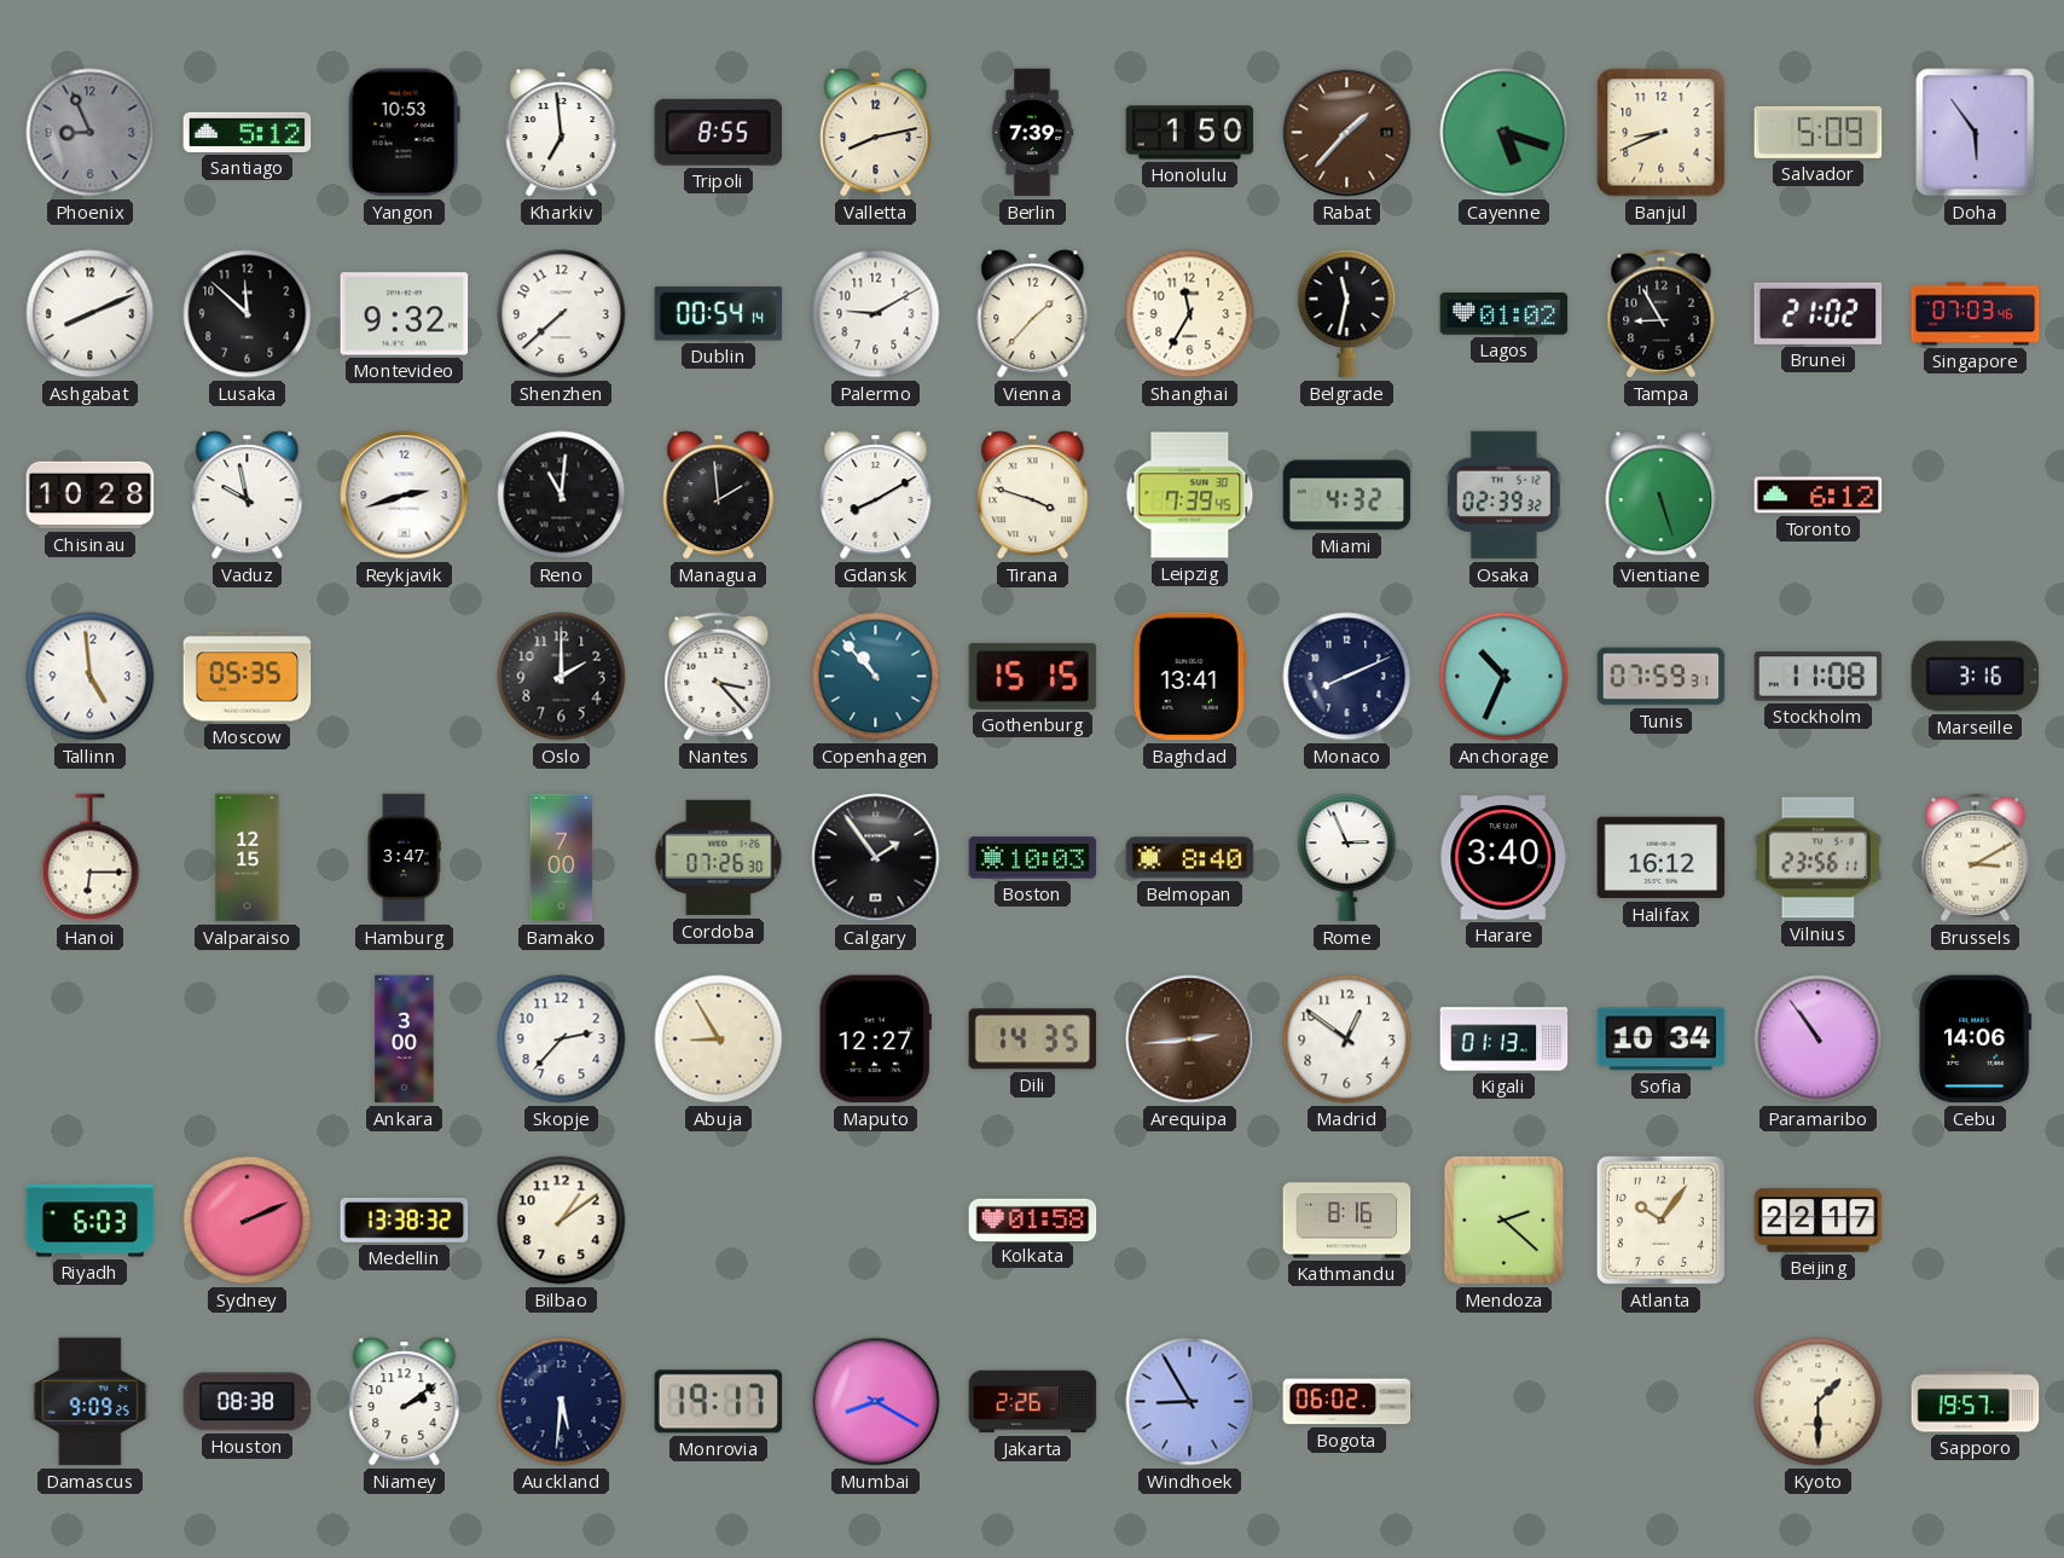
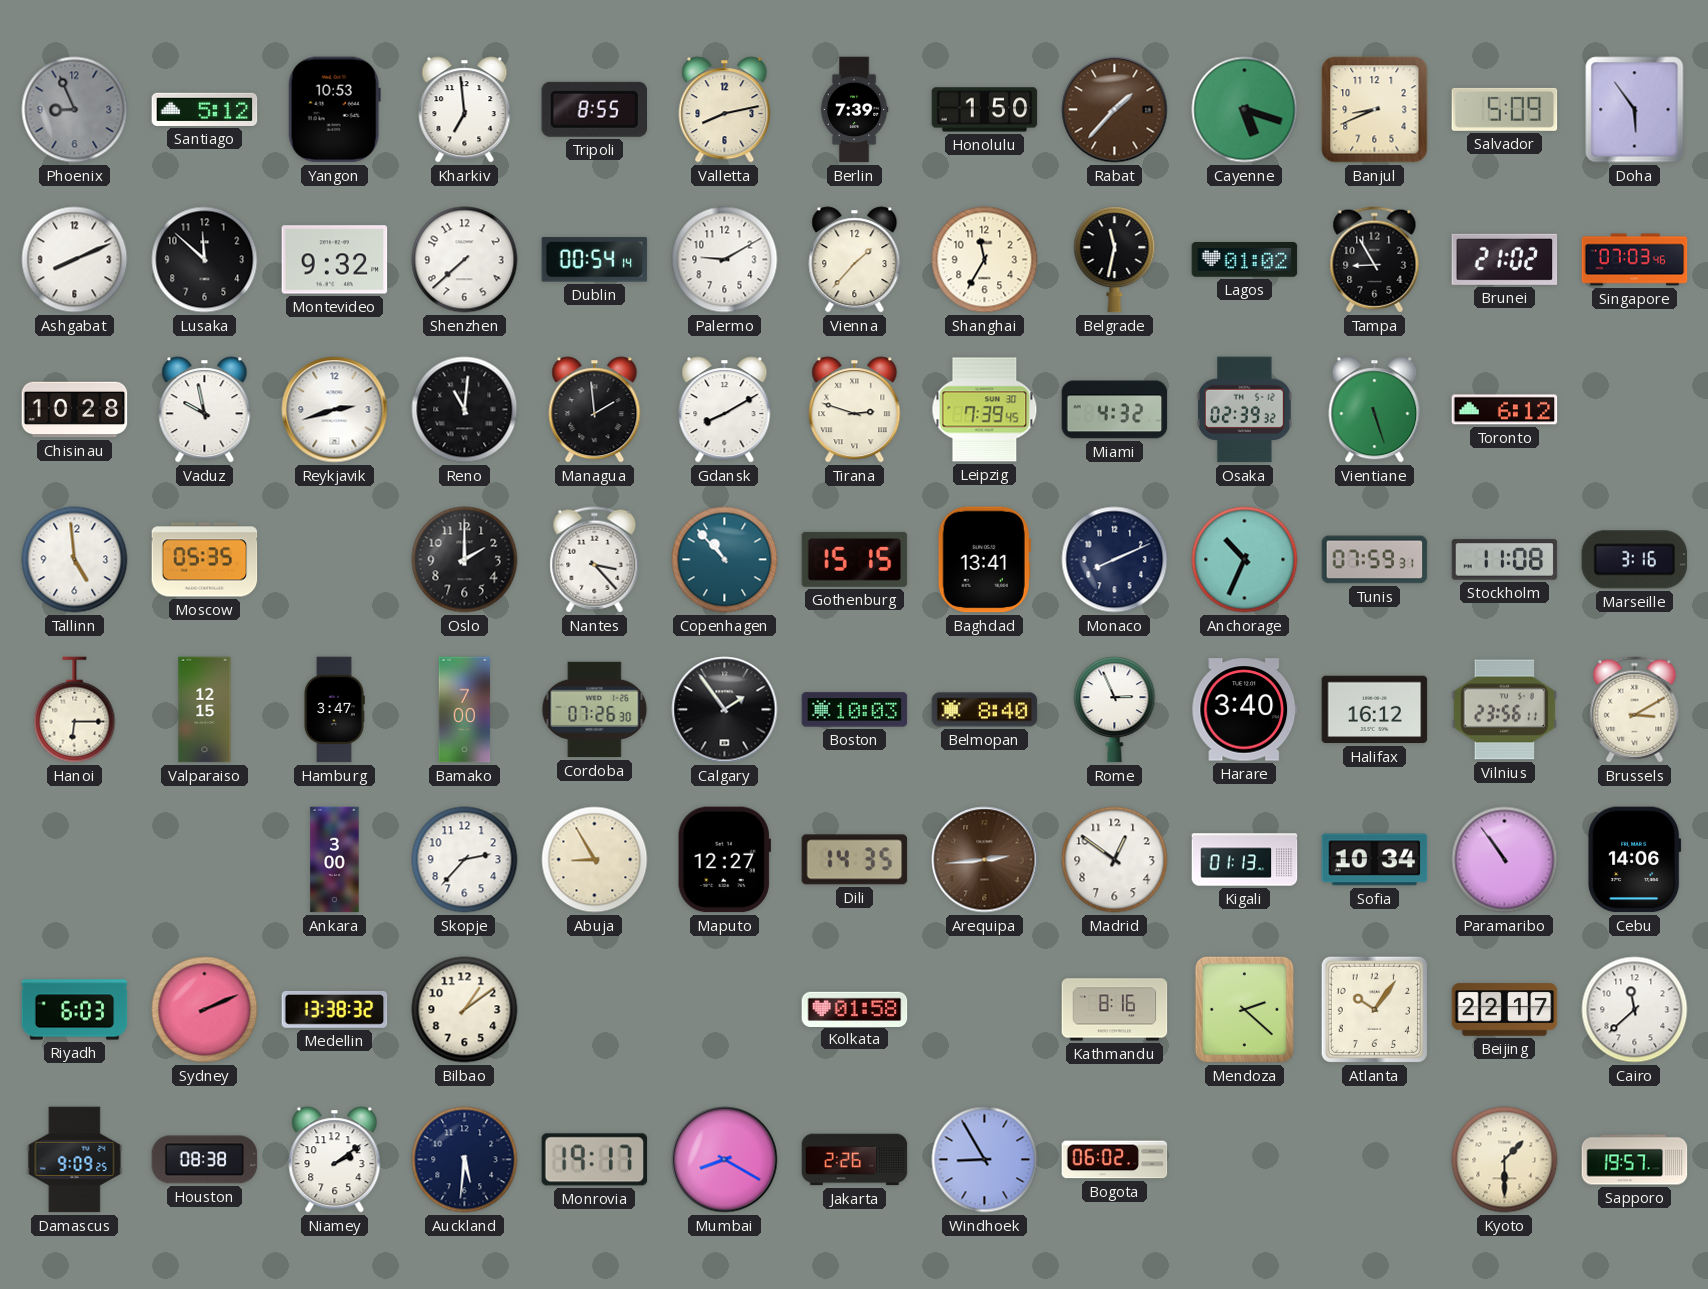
Tirana: 3:48 -> 2:48
Cairo: none -> 11:38
